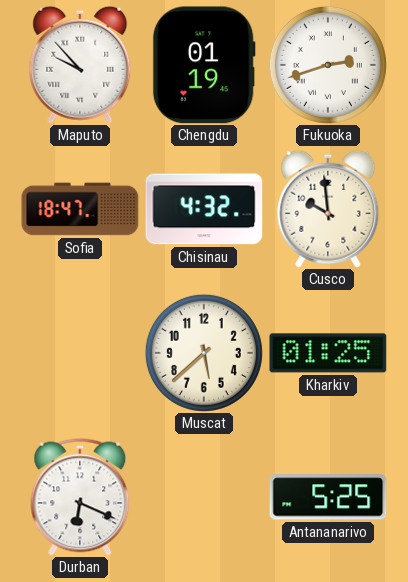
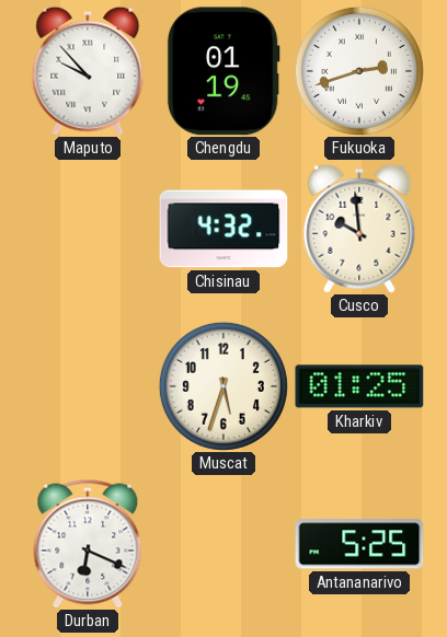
Sofia: 18:47 -> none
Muscat: 5:38 -> 5:33
